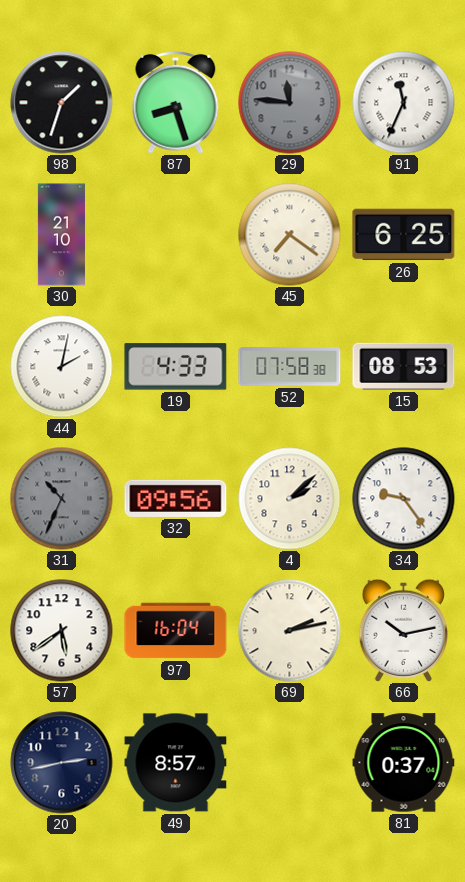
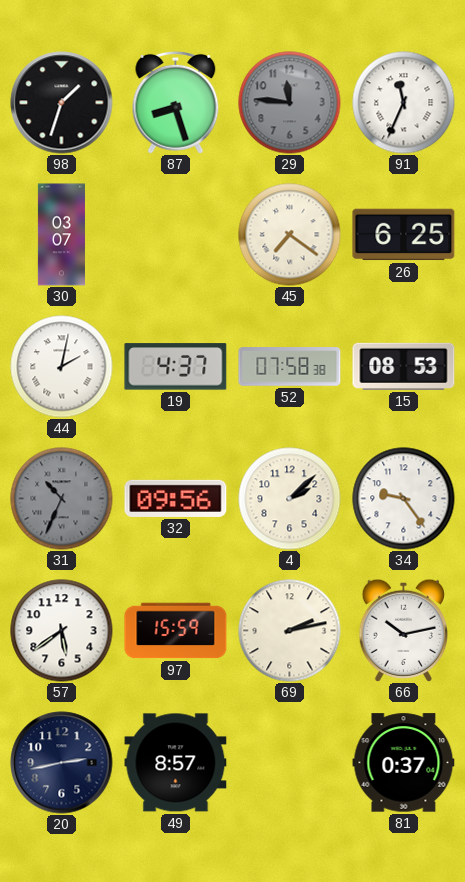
30: 21:10 -> 03:07
19: 4:33 -> 4:37
97: 16:04 -> 15:59
